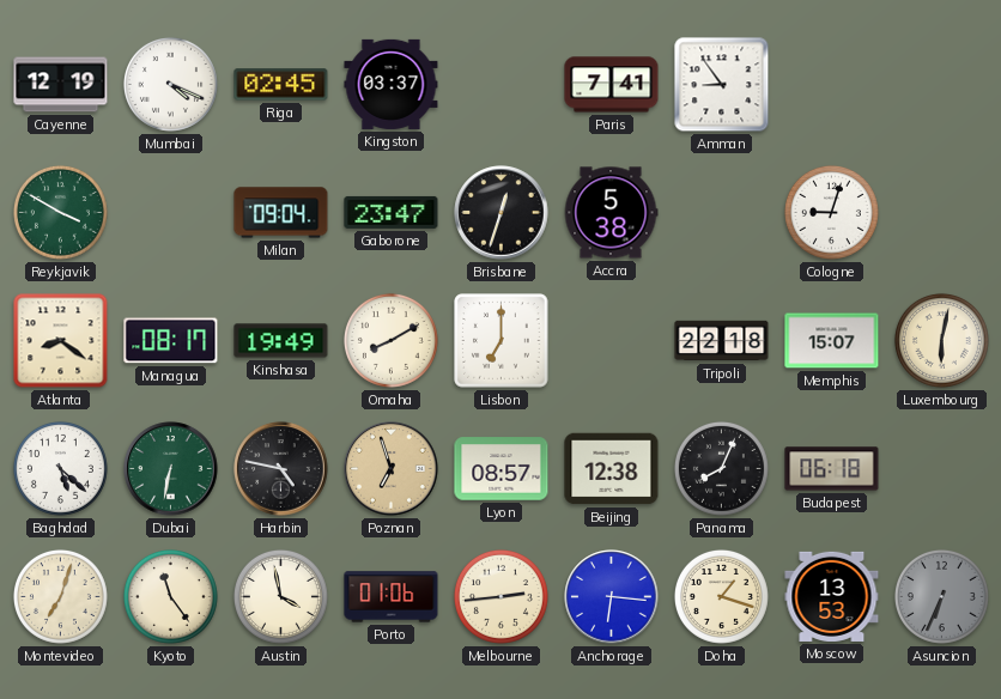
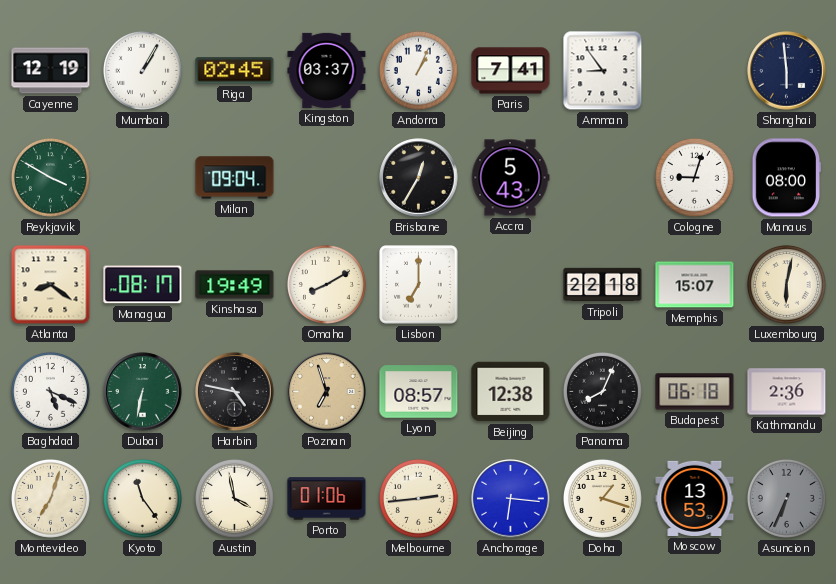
Mumbai: 4:19 -> 1:05
Andorra: none -> 1:04
Shanghai: none -> 5:59
Gaborone: 23:47 -> none
Brisbane: 12:33 -> 12:35
Accra: 5:38 -> 5:43
Manaus: none -> 08:00
Baghdad: 5:22 -> 5:19
Kathmandu: none -> 2:36
